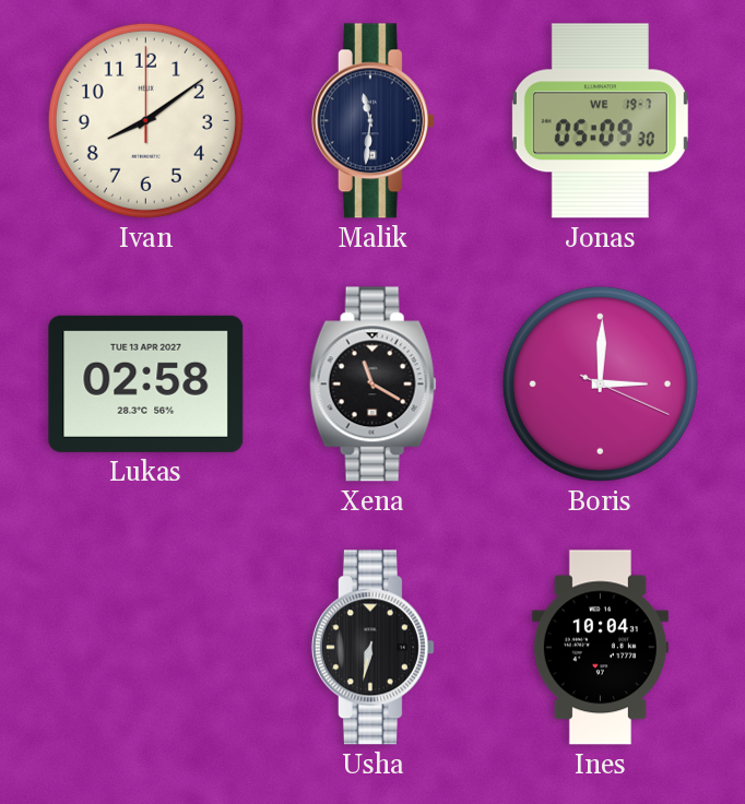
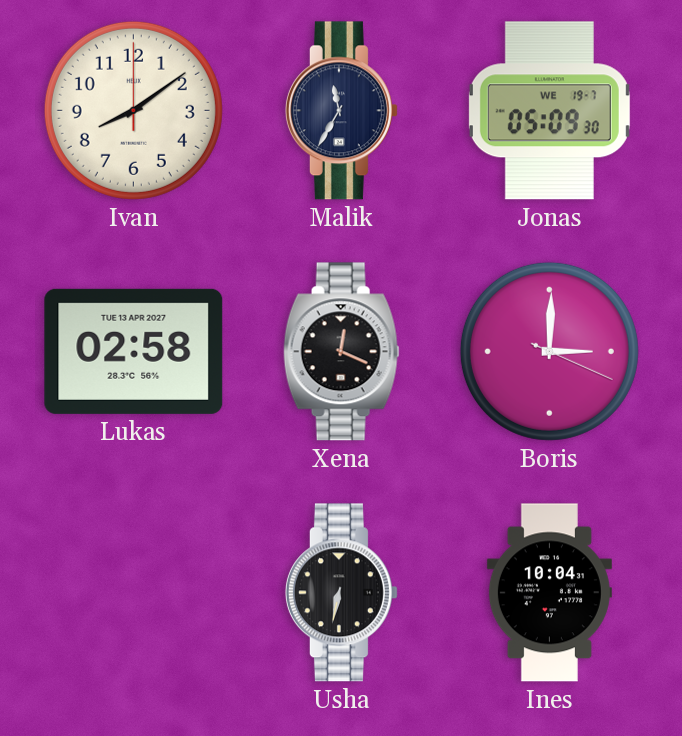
Malik: 11:31 -> 11:35
Xena: 11:20 -> 12:19
